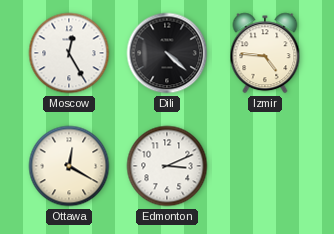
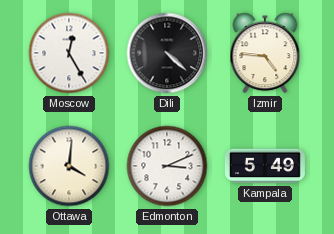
Ottawa: 12:20 -> 4:01
Kampala: none -> 5:49
